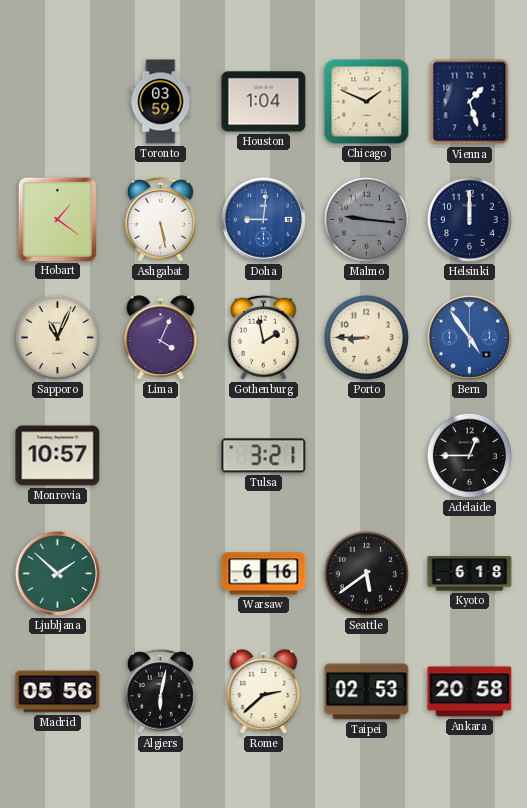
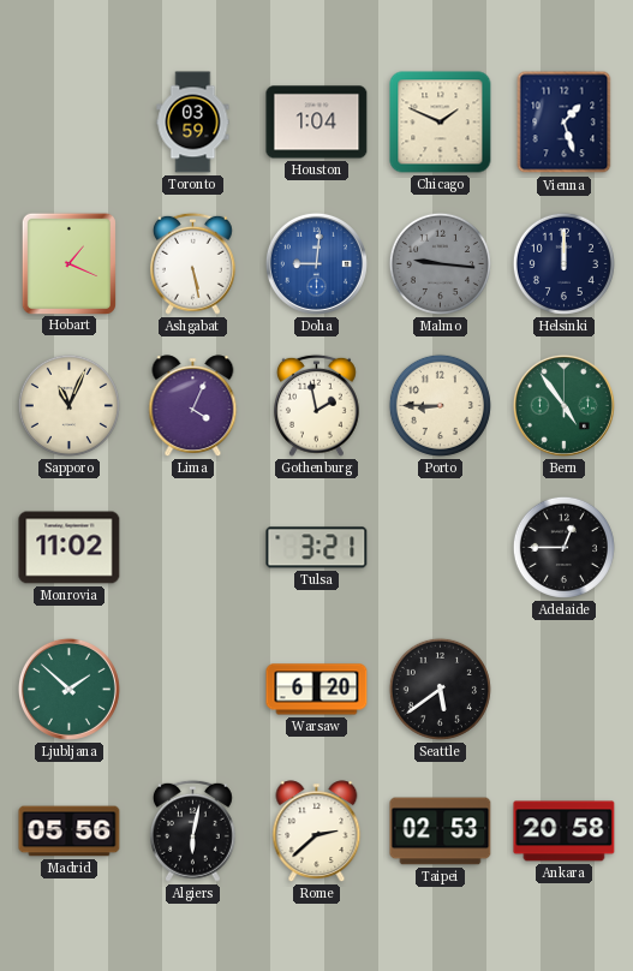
Hobart: 1:21 -> 1:19
Bern dial: blue -> green
Monrovia: 10:57 -> 11:02
Warsaw: 6:16 -> 6:20
Kyoto: 6:18 -> none
